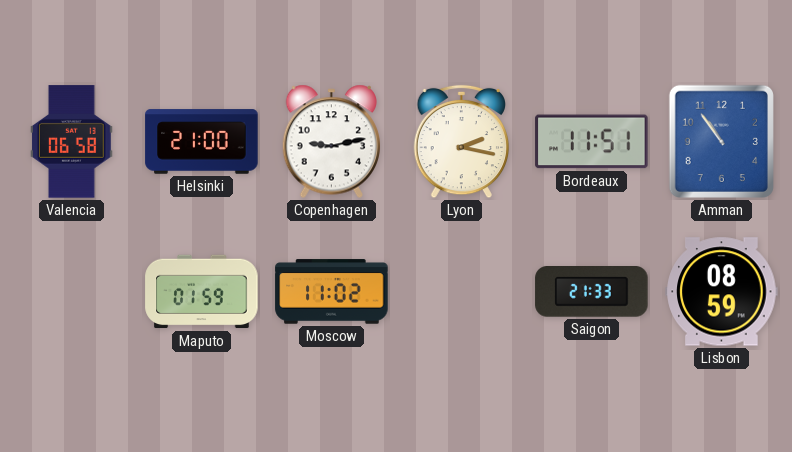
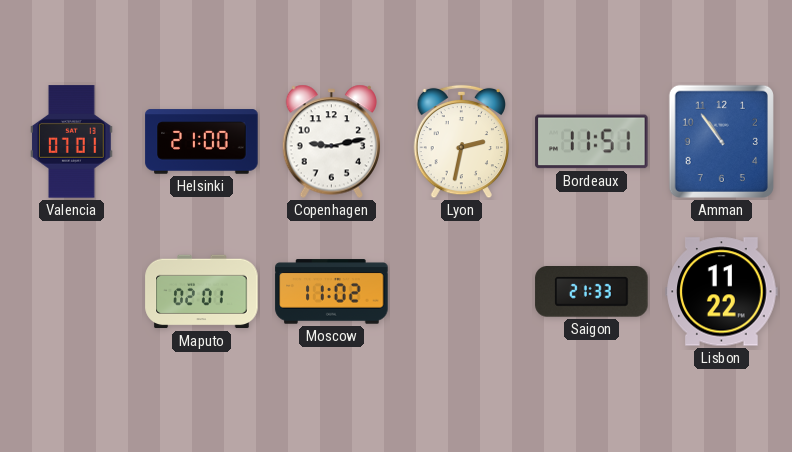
Valencia: 06:58 -> 07:01
Lyon: 2:17 -> 2:32
Maputo: 01:59 -> 02:01
Lisbon: 08:59 -> 11:22
